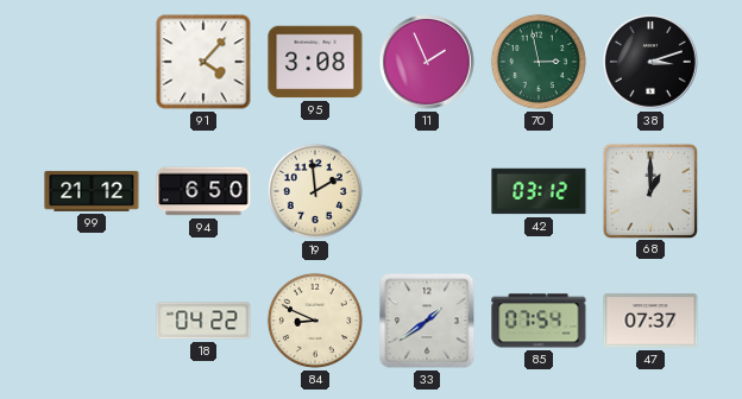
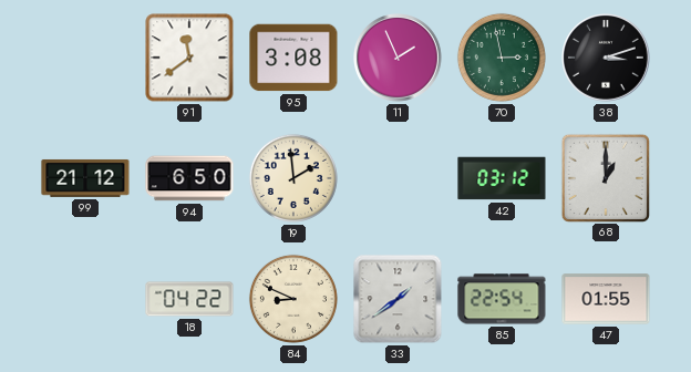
91: 4:07 -> 11:39
85: 07:54 -> 22:54
47: 07:37 -> 01:55
